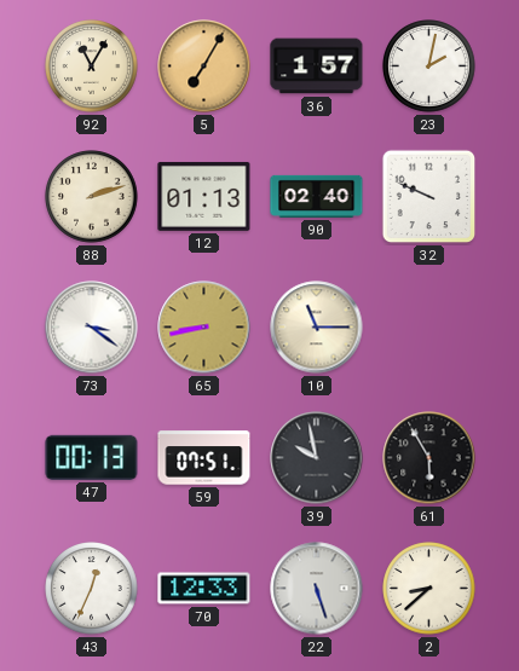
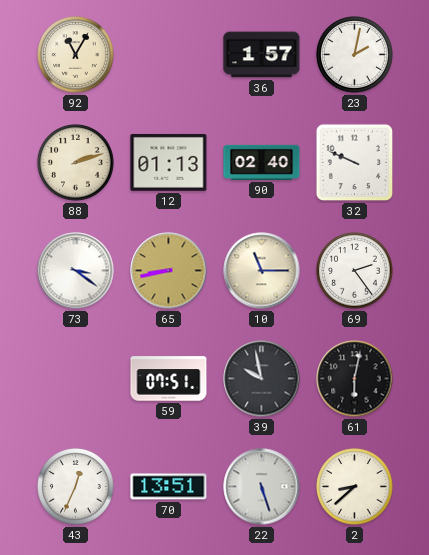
5: 7:05 -> none
69: none -> 2:24
47: 00:13 -> none
61: 5:55 -> 6:02
70: 12:33 -> 13:51
